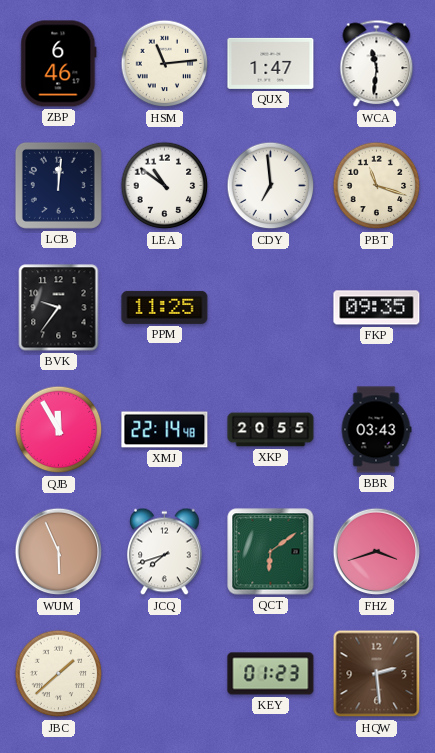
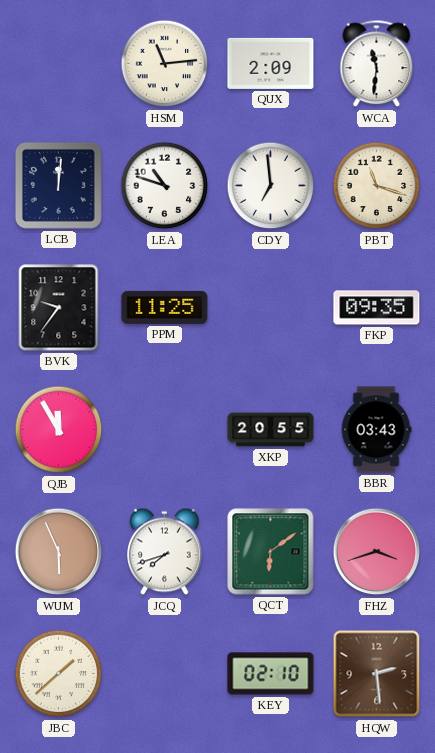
ZBP: 6:46 -> none
QUX: 1:47 -> 2:09
LEA: 10:51 -> 10:48
XMJ: 22:14 -> none
KEY: 01:23 -> 02:10
